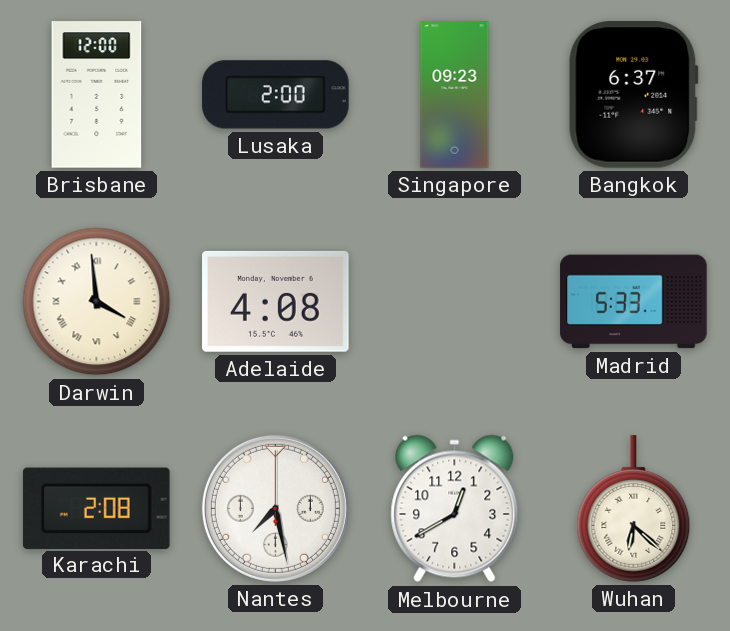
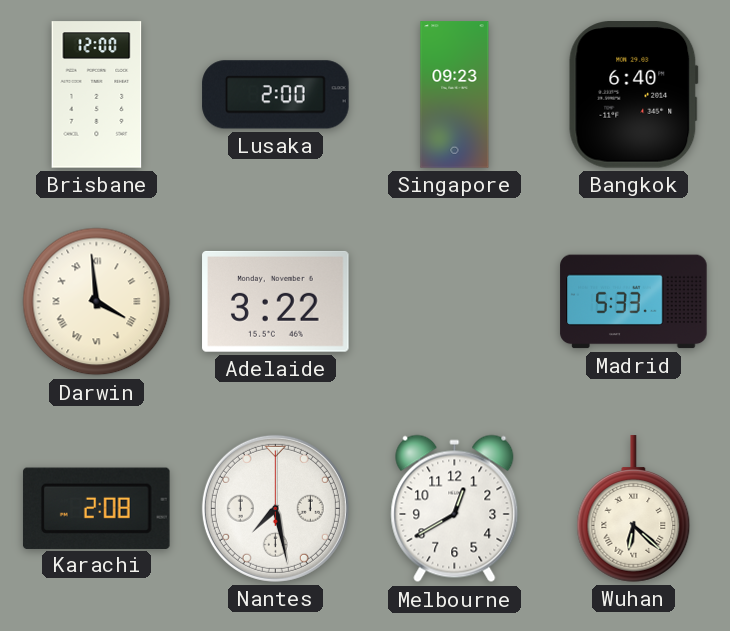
Bangkok: 6:37 -> 6:40
Adelaide: 4:08 -> 3:22
